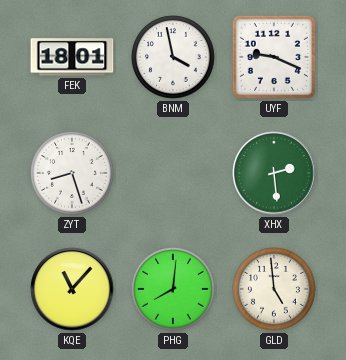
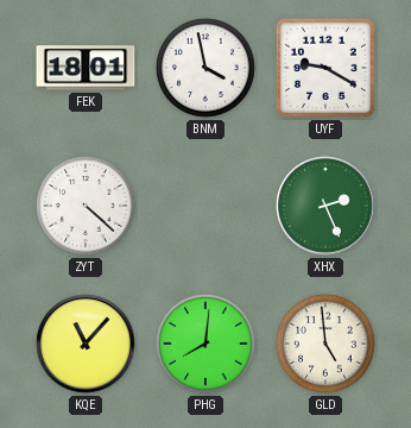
UYF: 9:19 -> 9:20
ZYT: 8:27 -> 4:22
XHX: 2:29 -> 2:26
